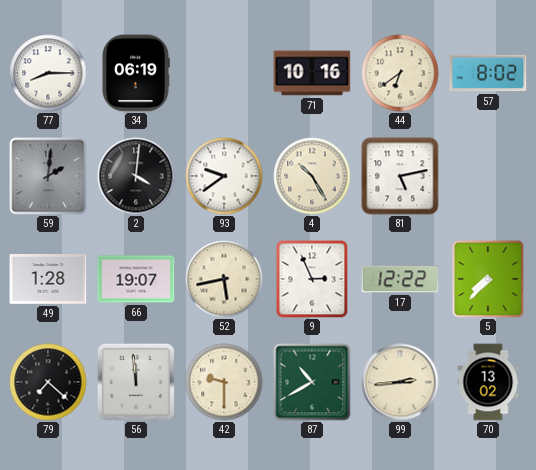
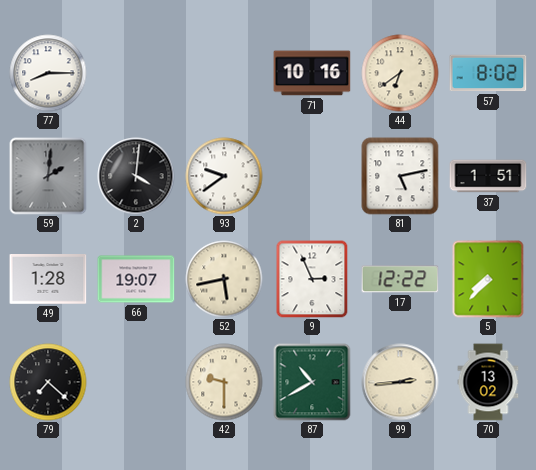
34: 06:19 -> none
4: 10:25 -> none
37: none -> 1:51
56: 11:59 -> none
